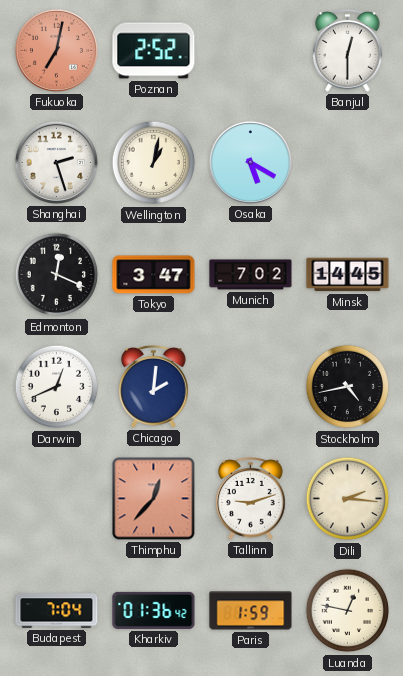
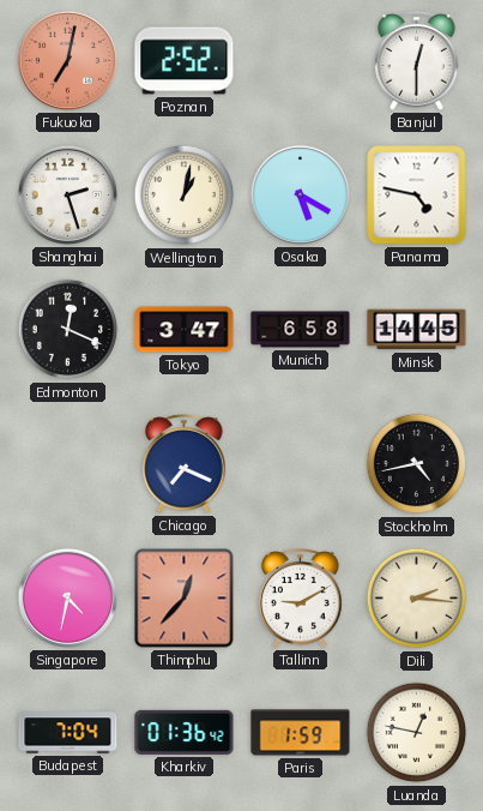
Panama: none -> 4:47
Munich: 7:02 -> 6:58
Darwin: 12:41 -> none
Chicago: 2:01 -> 7:19
Singapore: none -> 4:32
Tallinn: 9:12 -> 9:10
